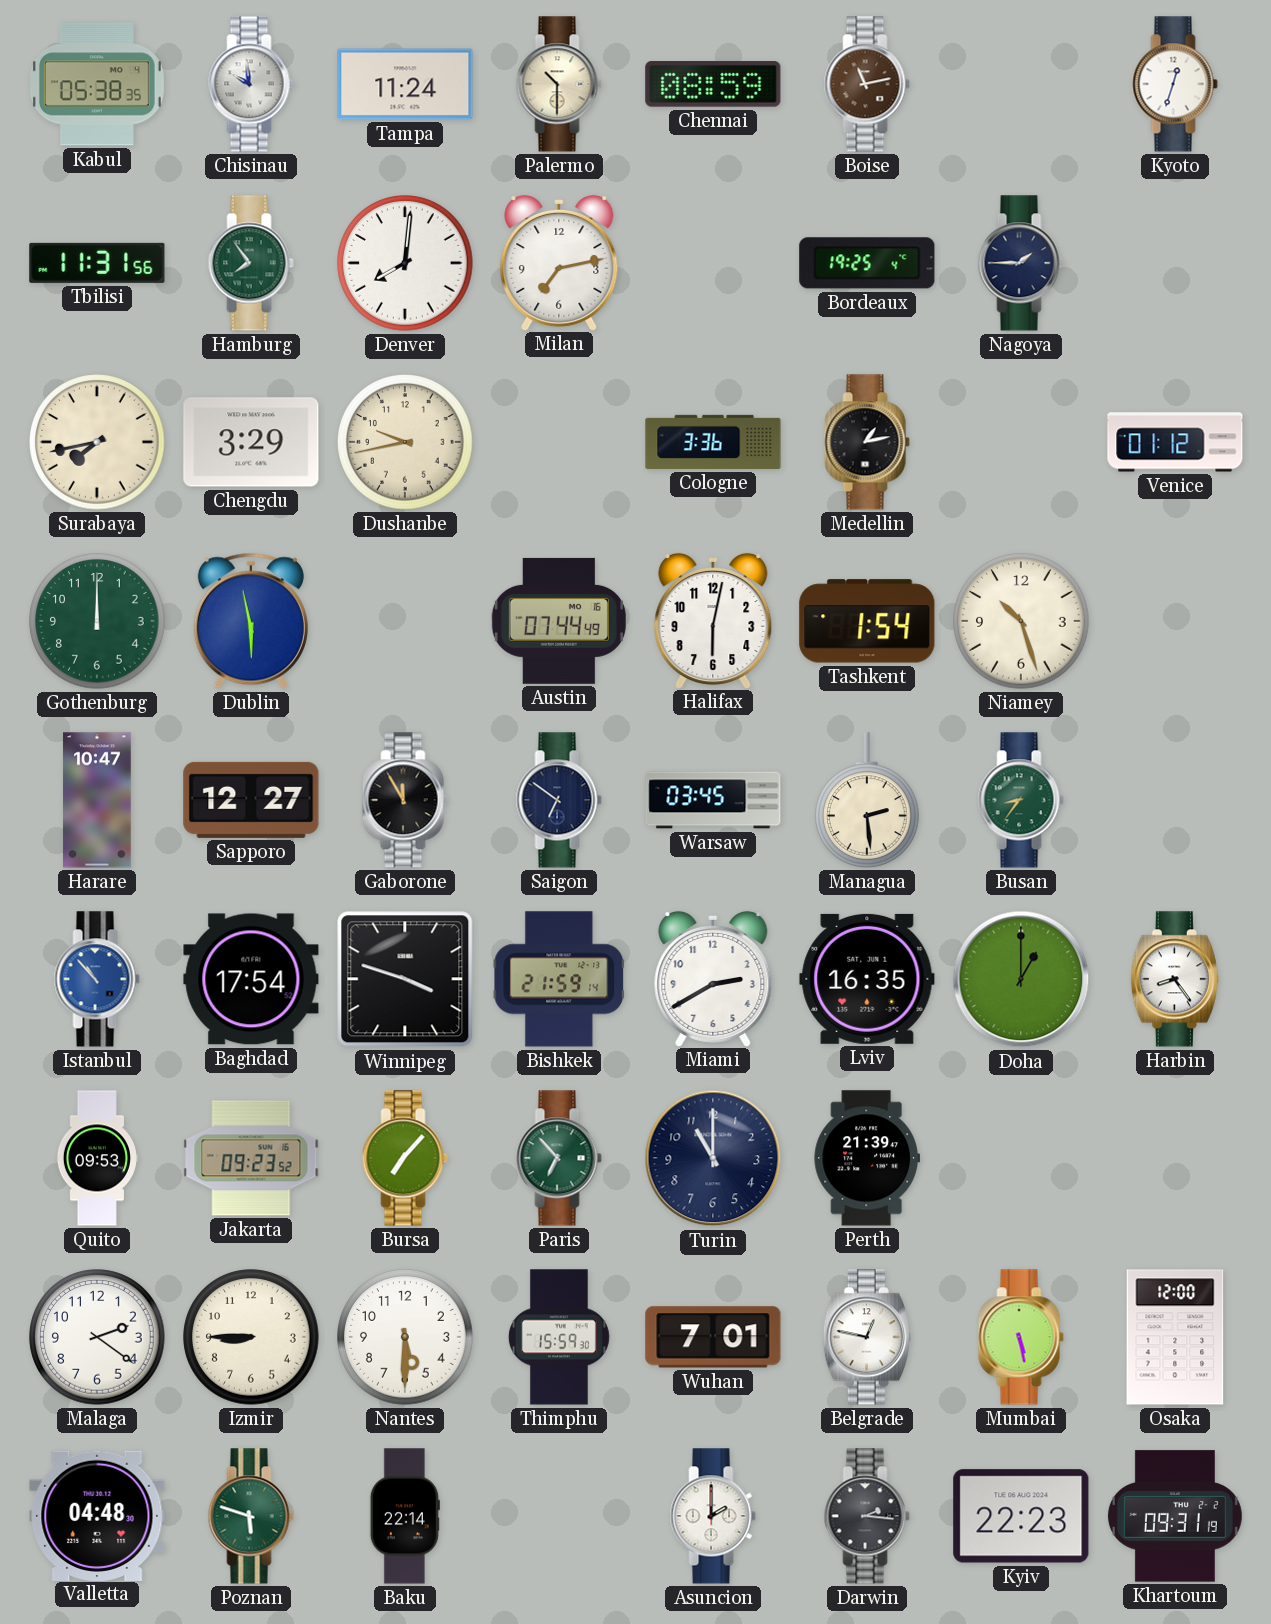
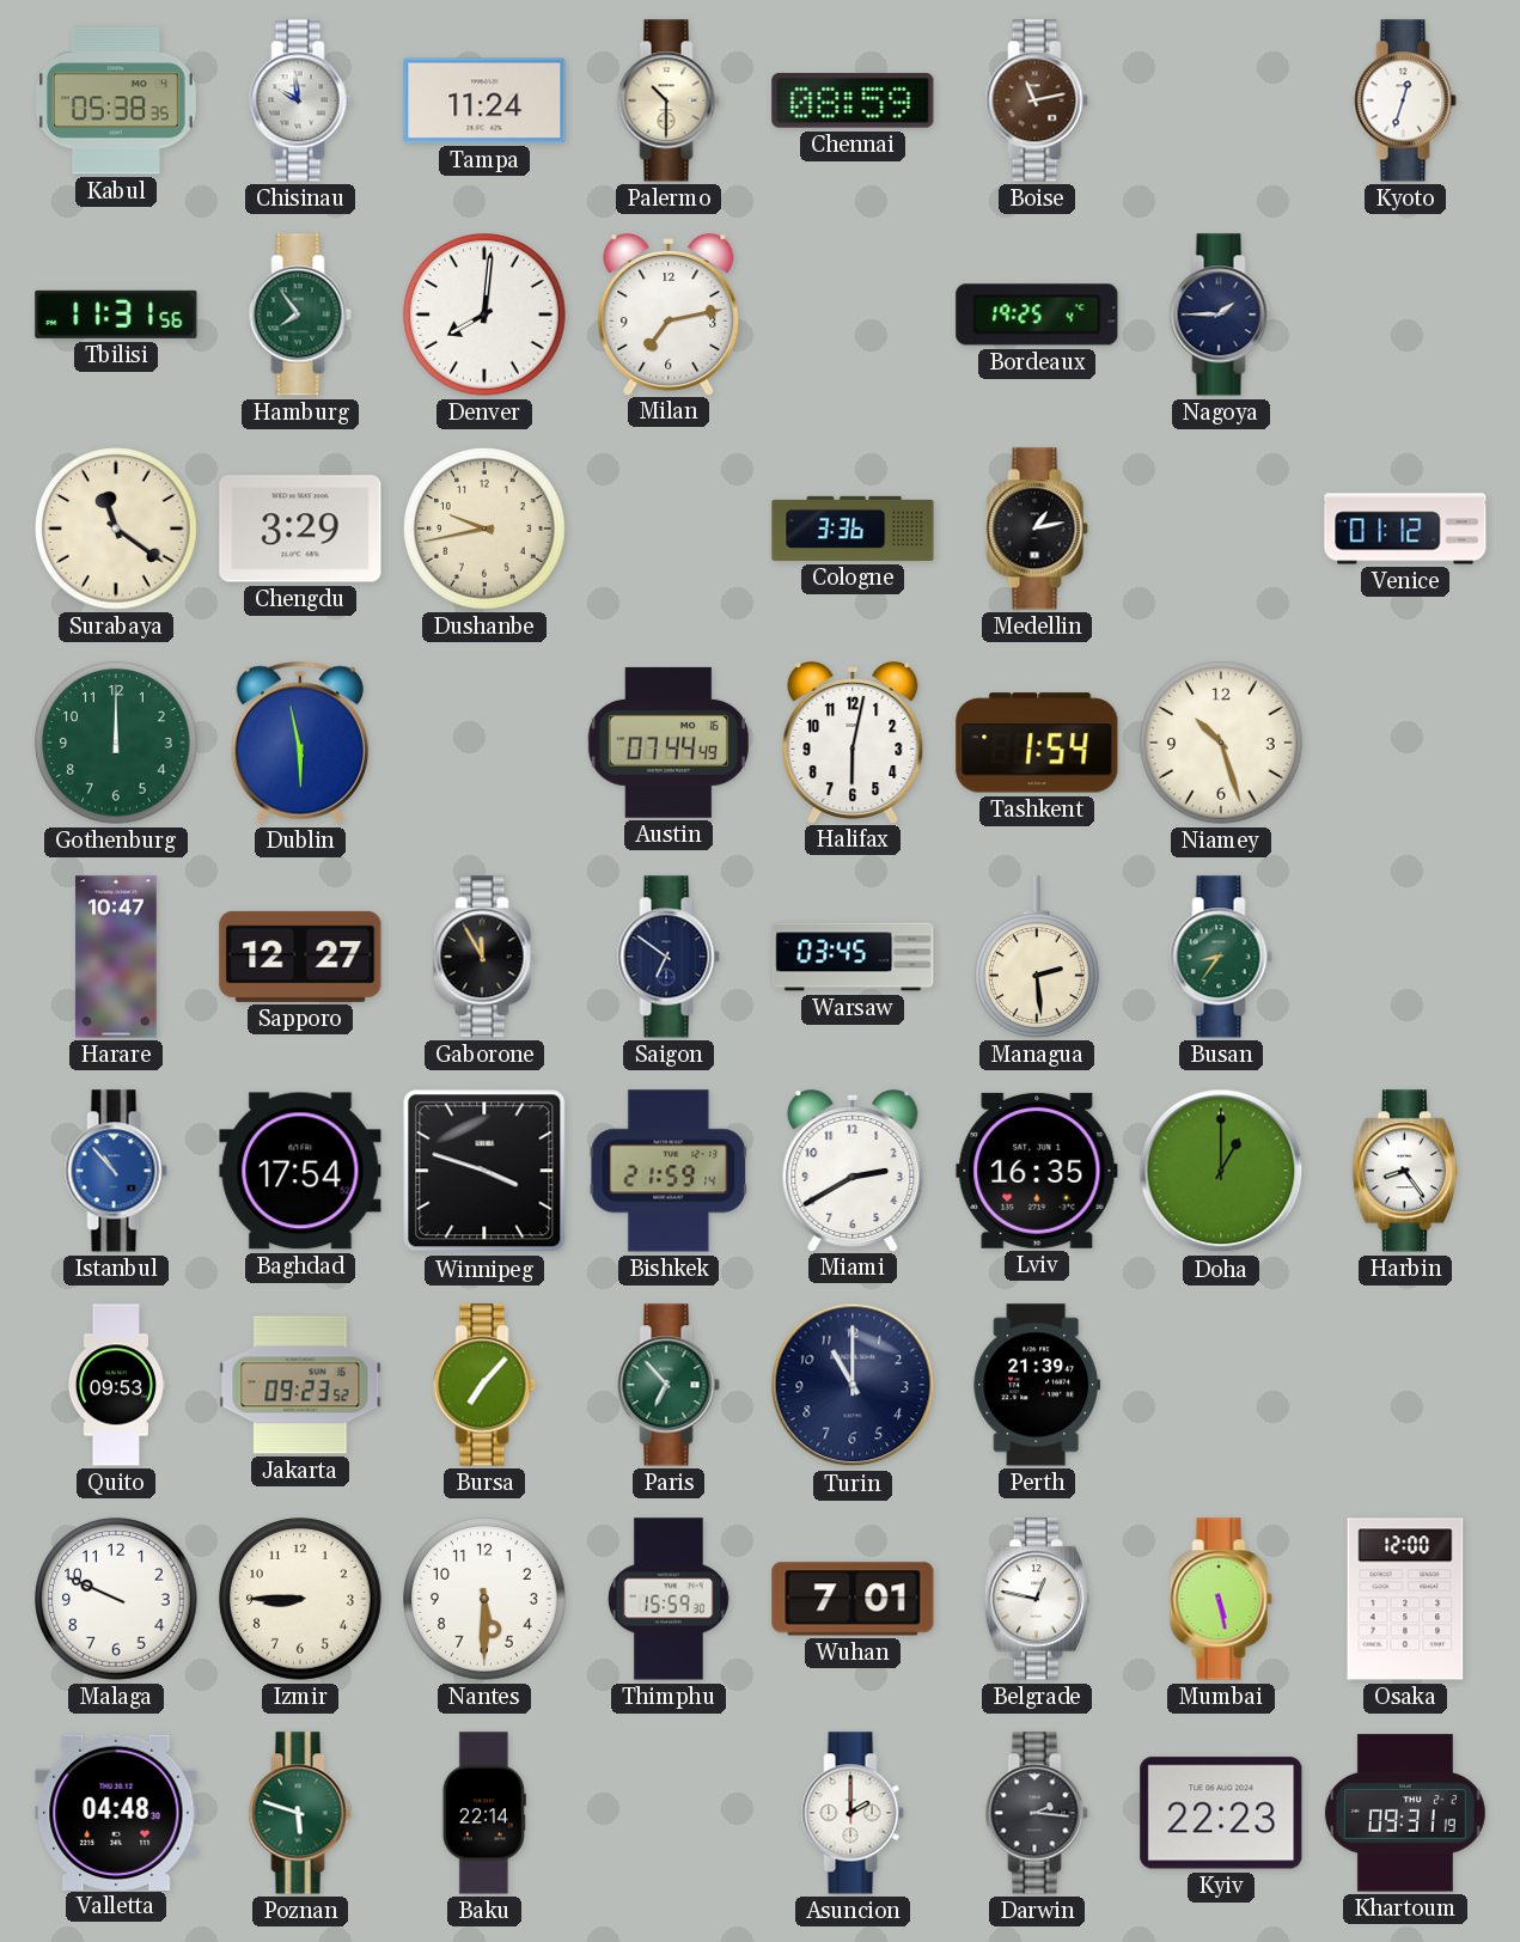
Surabaya: 7:43 -> 11:21
Malaga: 2:21 -> 9:49
